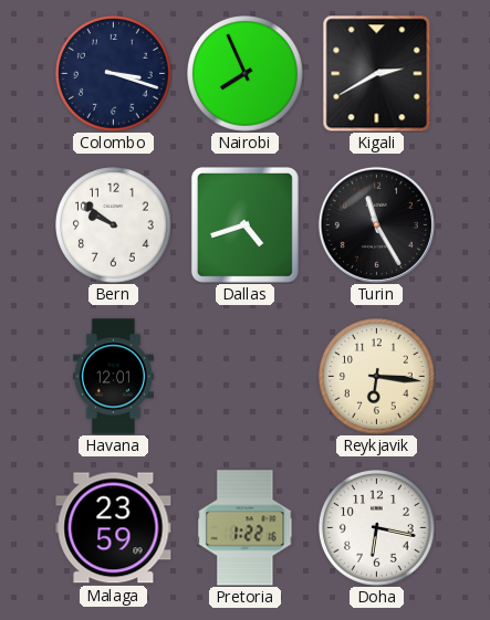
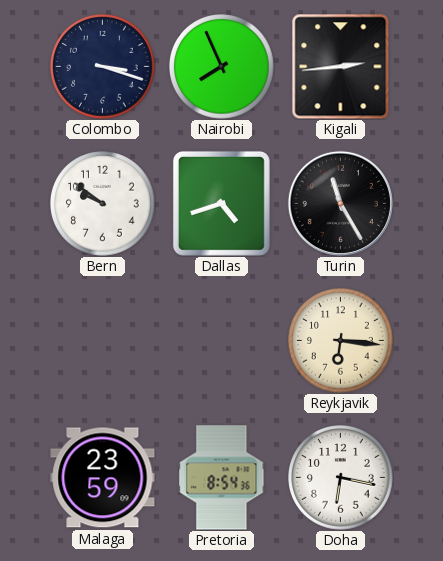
Kigali: 2:40 -> 2:44
Havana: 12:01 -> none
Pretoria: 1:22 -> 8:54
